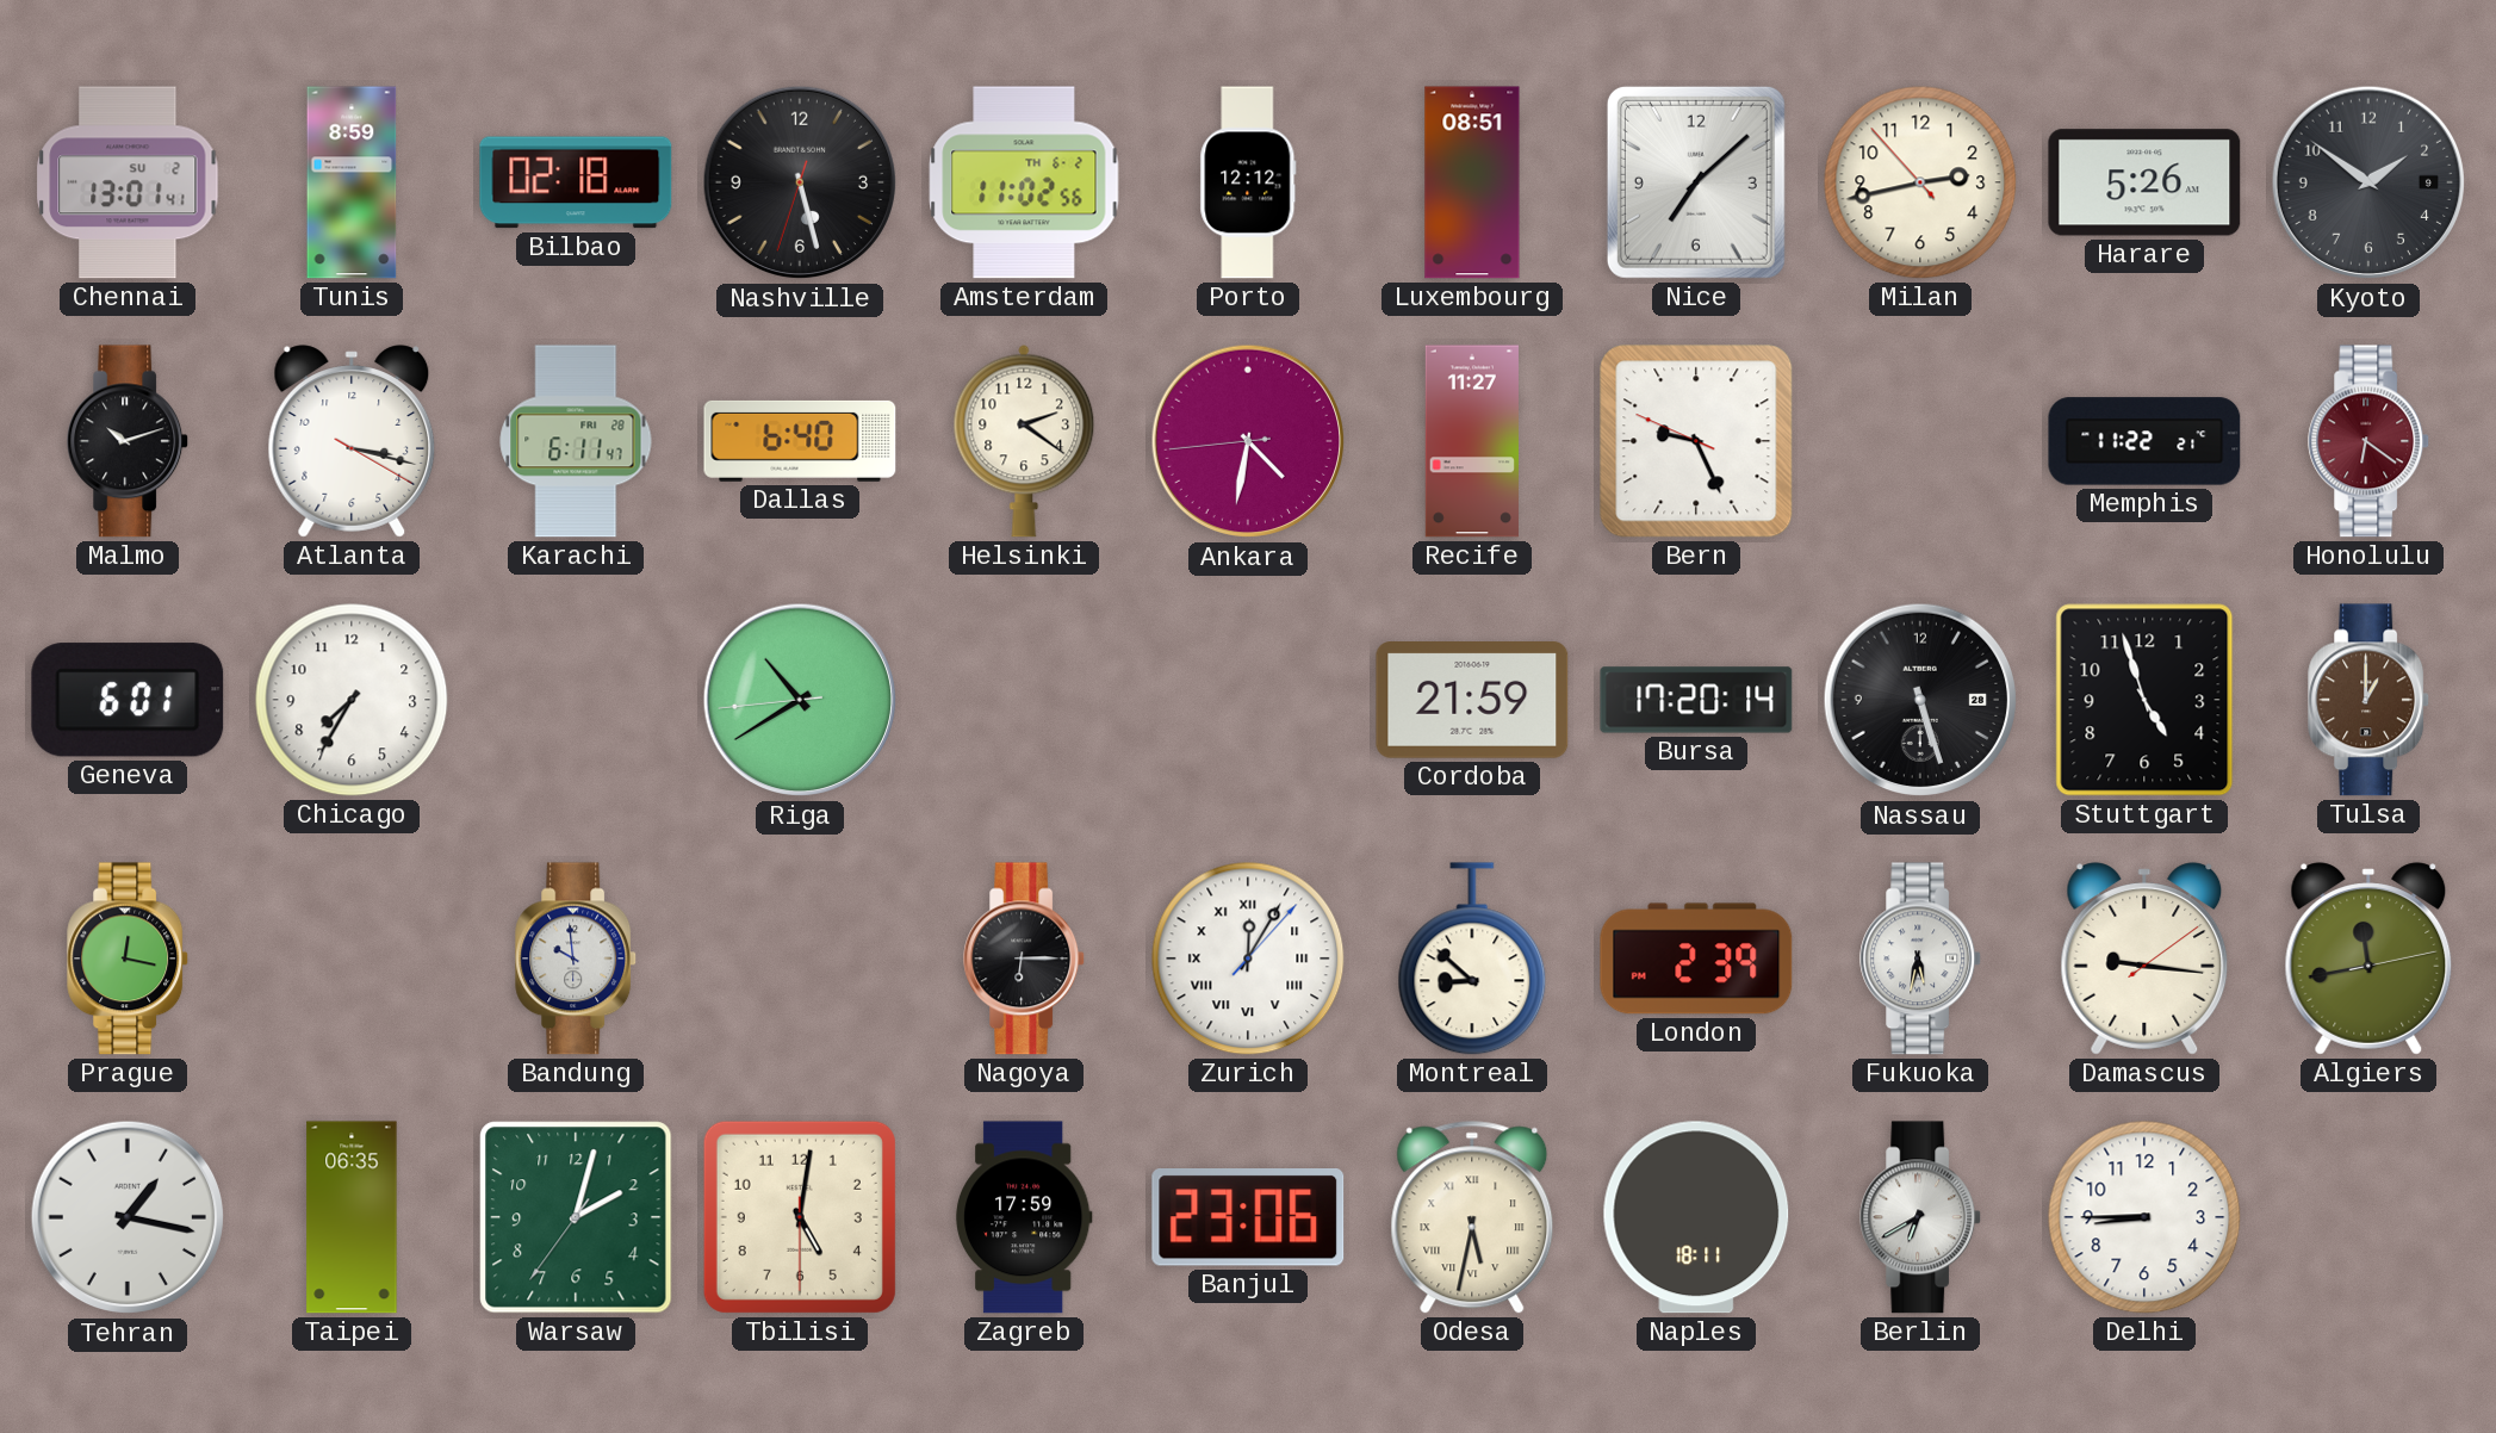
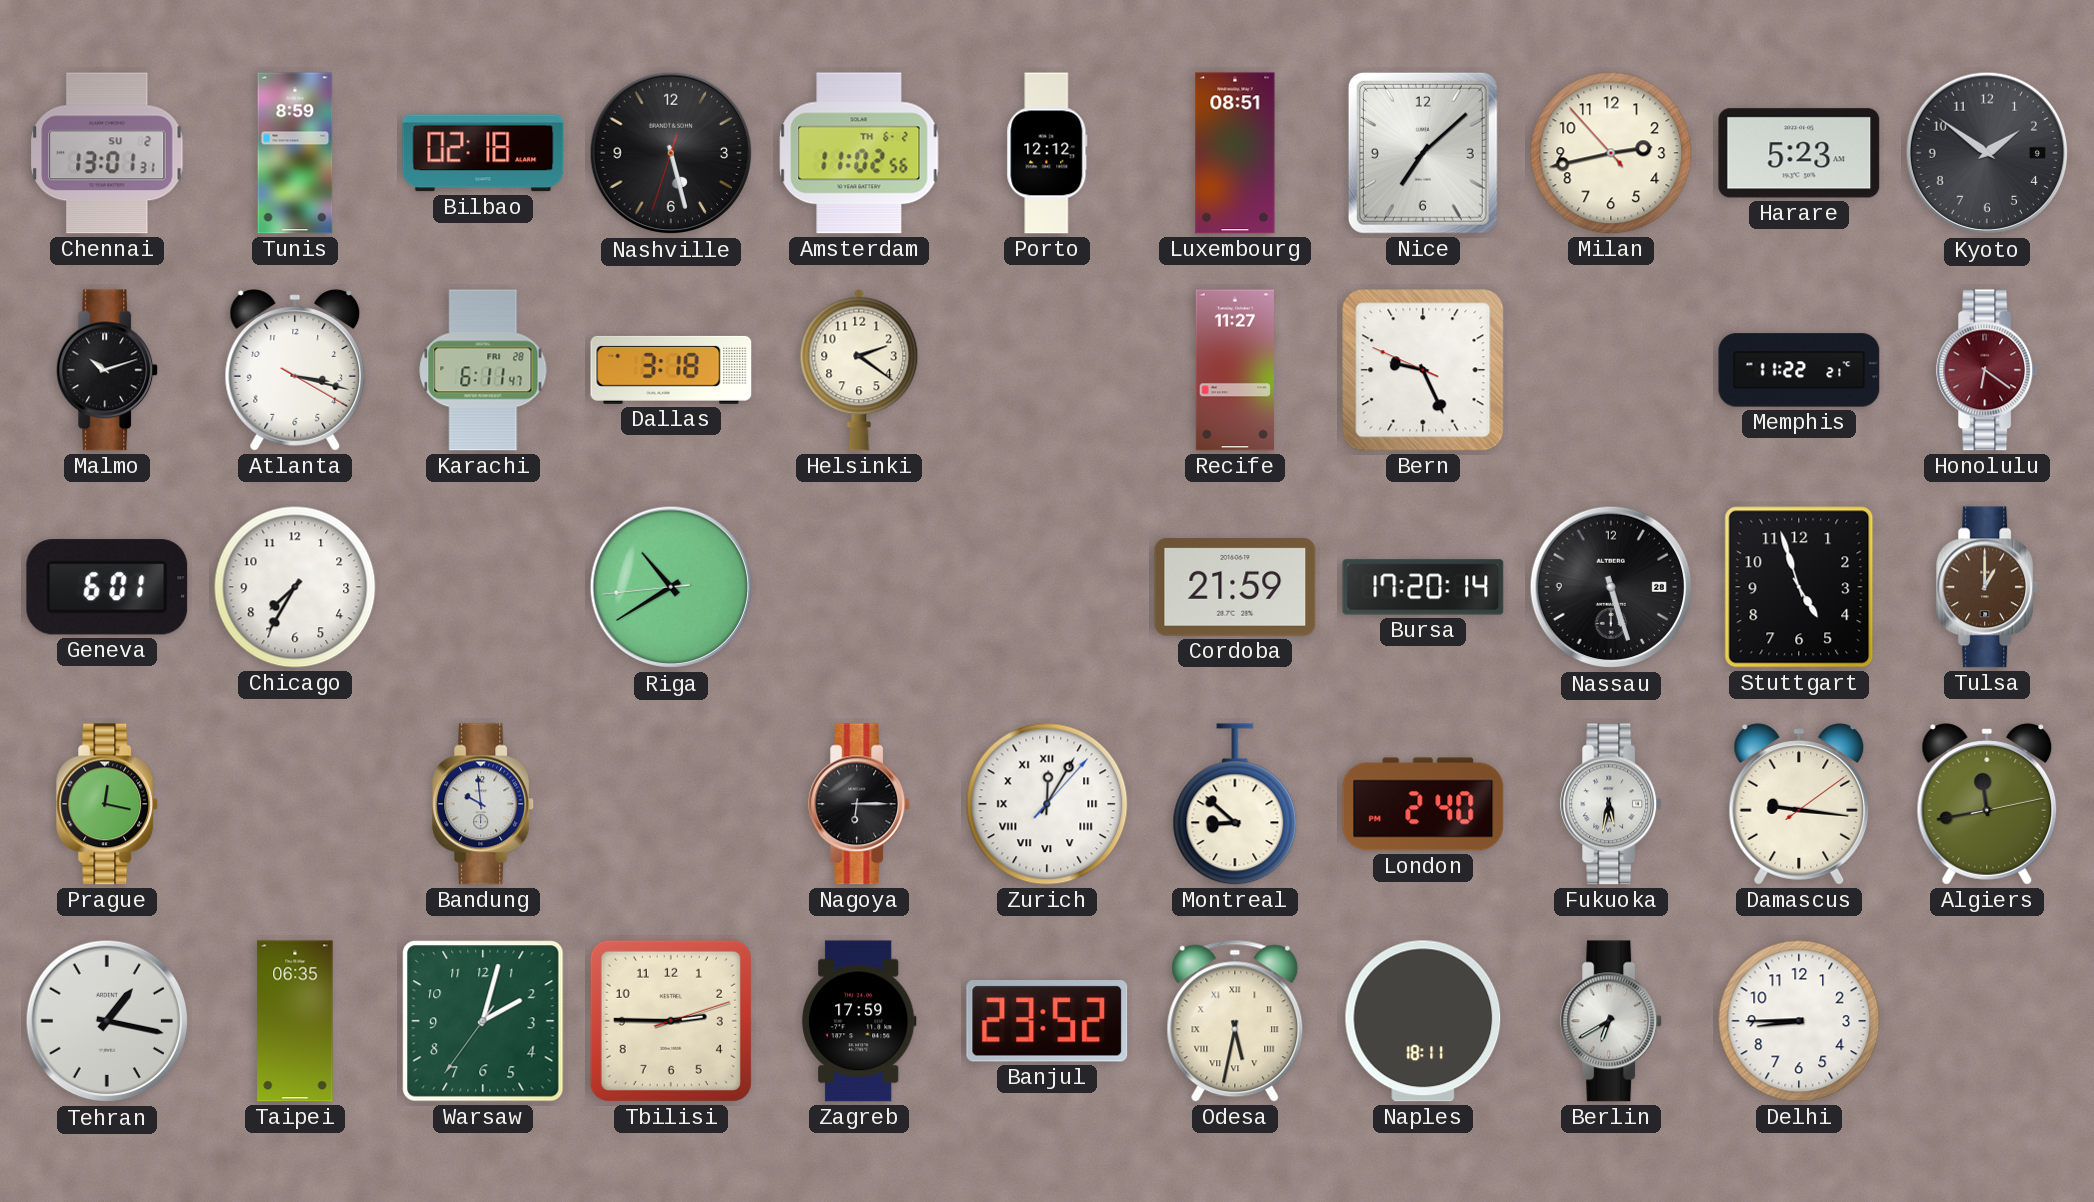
Chennai: 13:01:41 -> 13:01:31
Harare: 5:26 -> 5:23
Dallas: 6:40 -> 3:18
Ankara: 4:31 -> none
London: 2:39 -> 2:40
Tbilisi: 5:01 -> 2:45
Banjul: 23:06 -> 23:52
